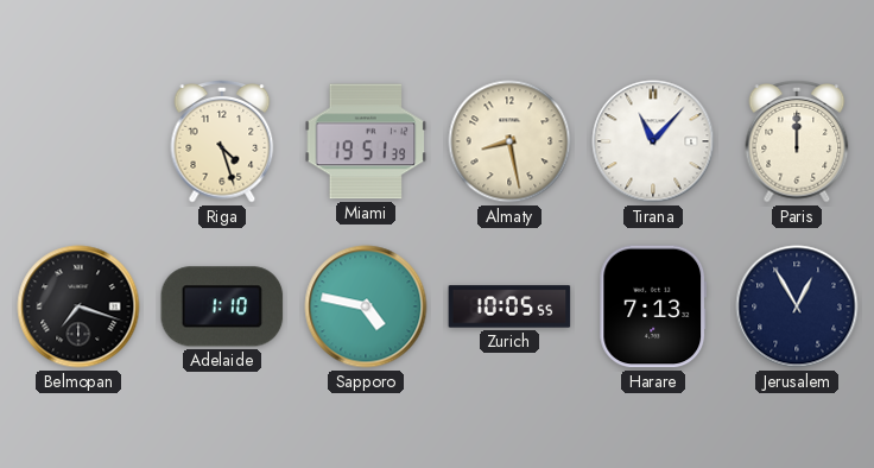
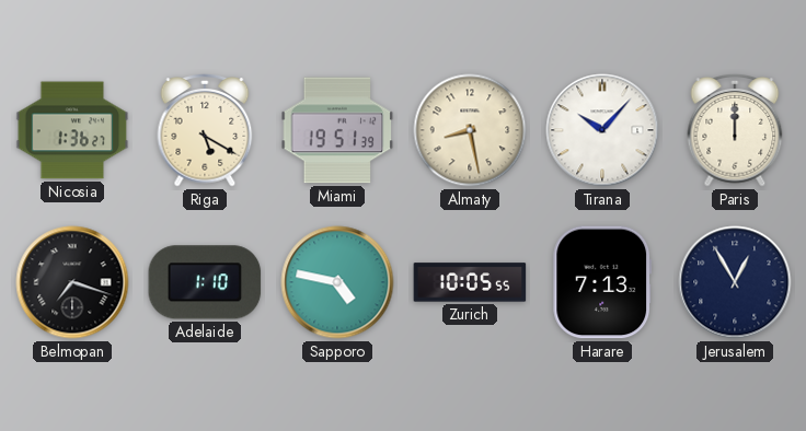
Nicosia: none -> 1:36
Riga: 4:27 -> 5:20
Tirana: 11:07 -> 10:07
